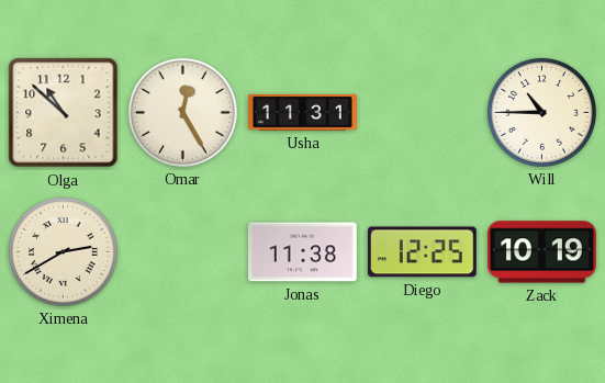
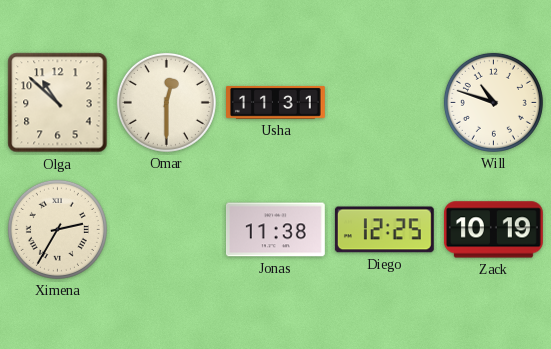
Omar: 12:25 -> 12:30
Will: 10:45 -> 10:48
Ximena: 2:40 -> 2:35
